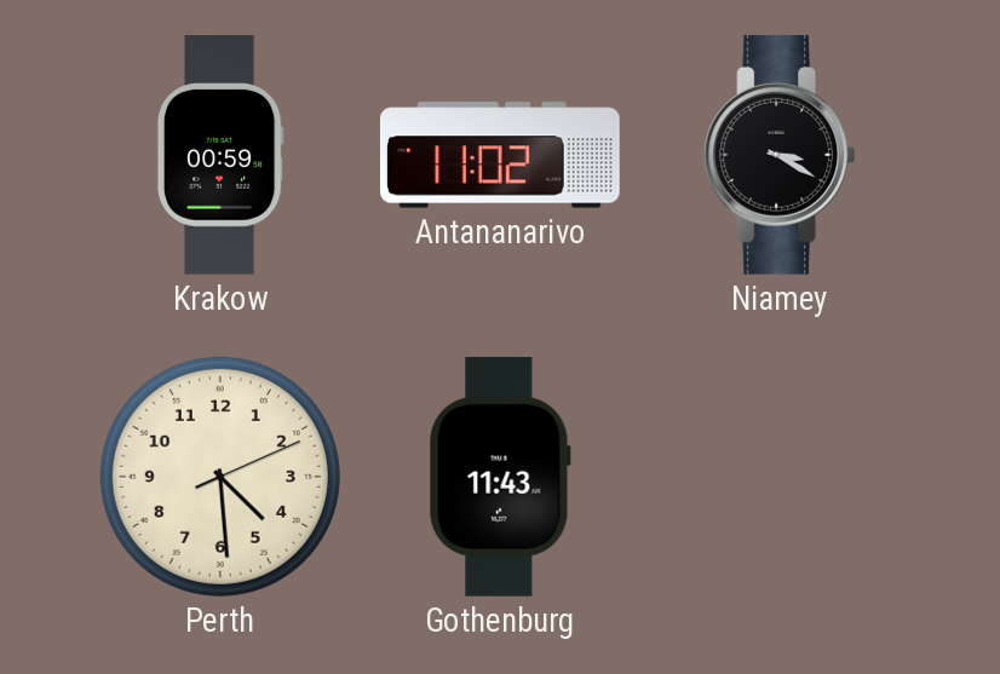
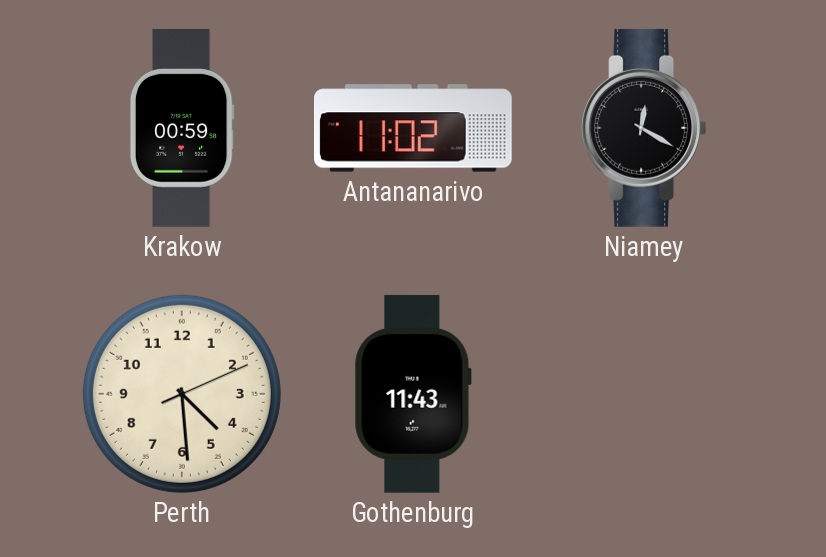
Niamey: 3:20 -> 12:20
